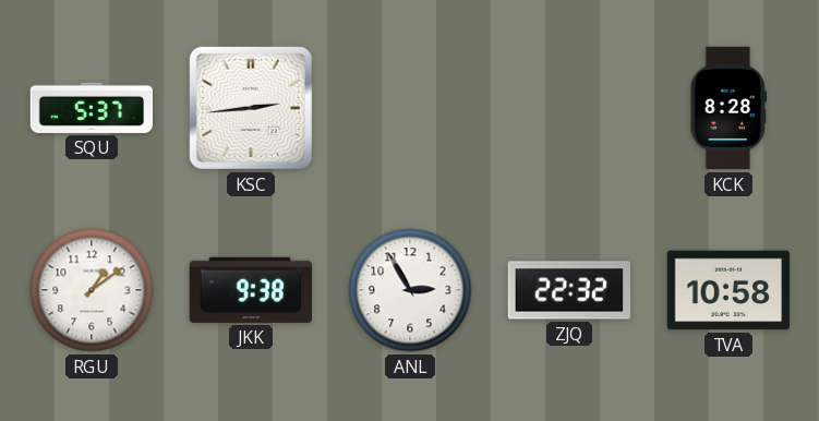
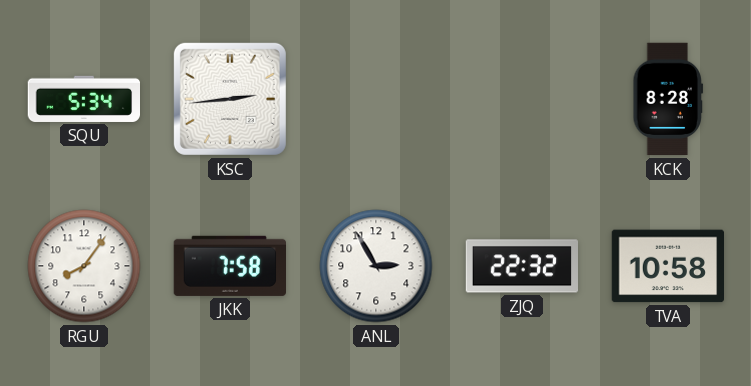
SQU: 5:37 -> 5:34
RGU: 1:09 -> 8:06
JKK: 9:38 -> 7:58
